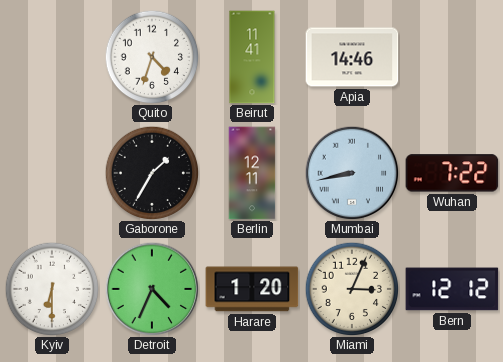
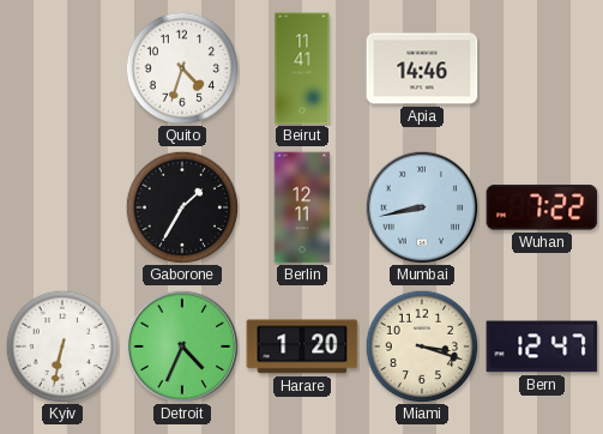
Kyiv: 6:30 -> 6:32
Miami: 3:04 -> 3:18
Bern: 12:12 -> 12:47
